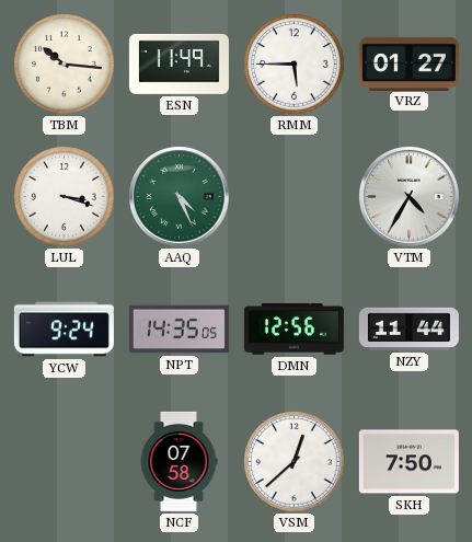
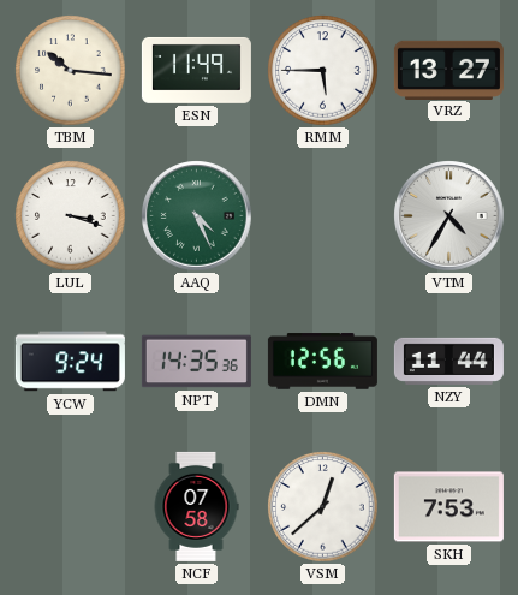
VRZ: 01:27 -> 13:27
NPT: 14:35:05 -> 14:35:36
SKH: 7:50 -> 7:53
